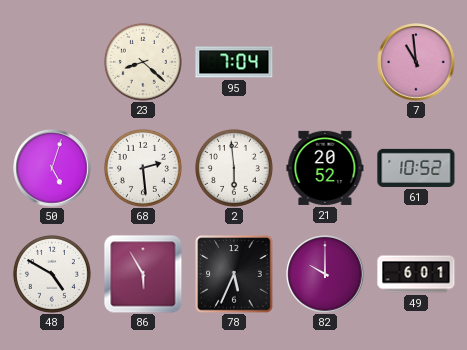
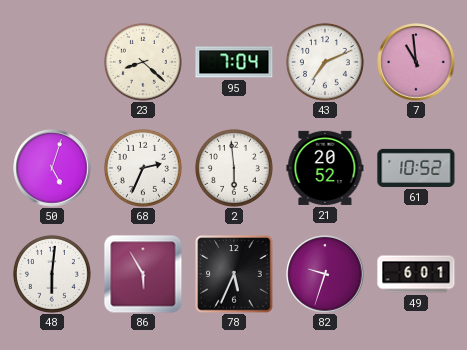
43: none -> 7:11
68: 2:29 -> 2:34
48: 4:50 -> 6:01
82: 10:00 -> 9:33
